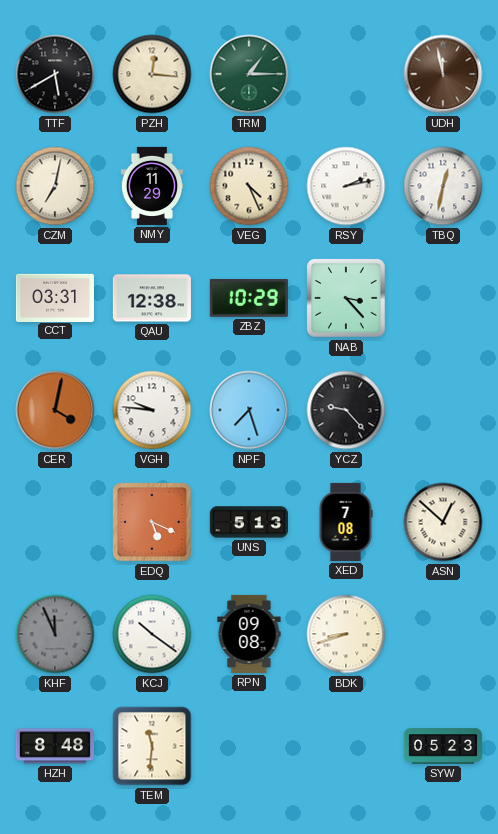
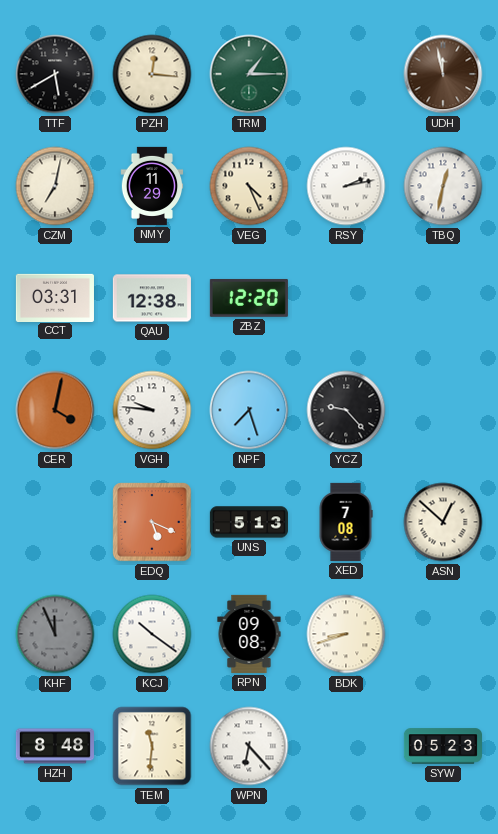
ZBZ: 10:29 -> 12:20
NAB: 3:23 -> none
WPN: none -> 6:23
